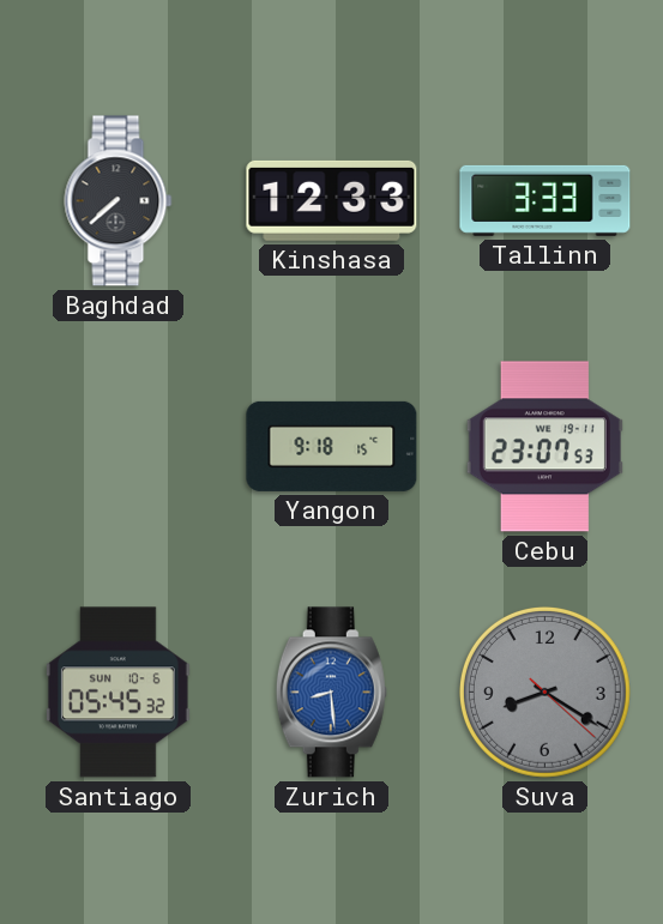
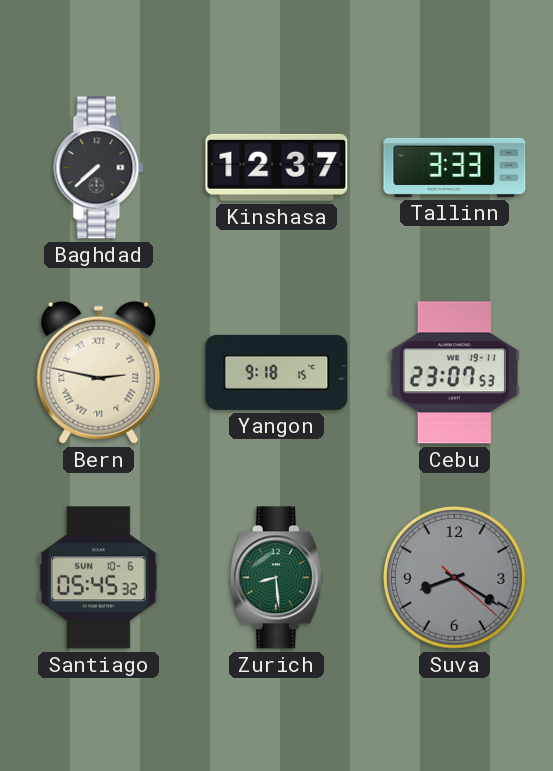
Kinshasa: 12:33 -> 12:37
Bern: none -> 2:47
Zurich dial: blue -> green
